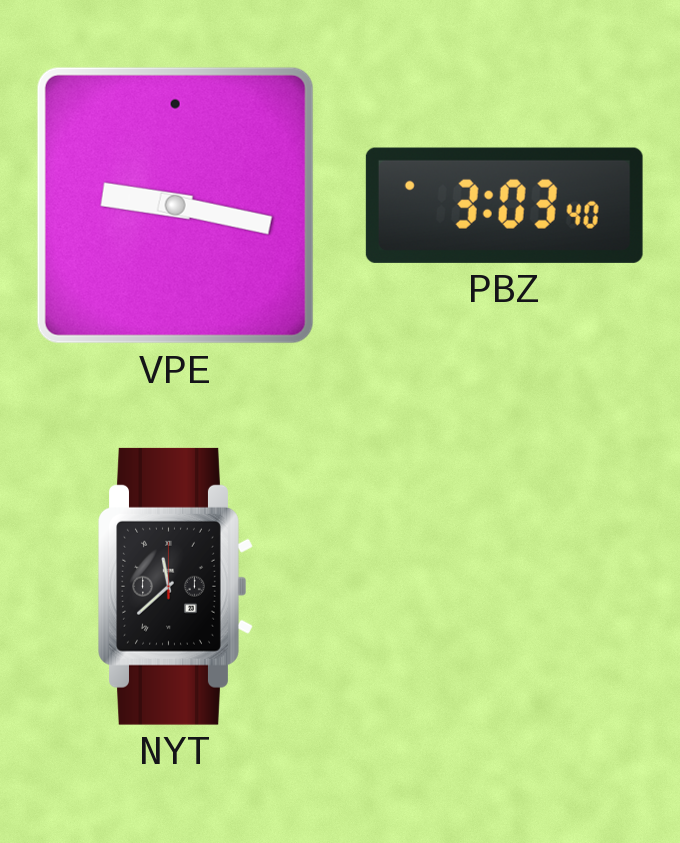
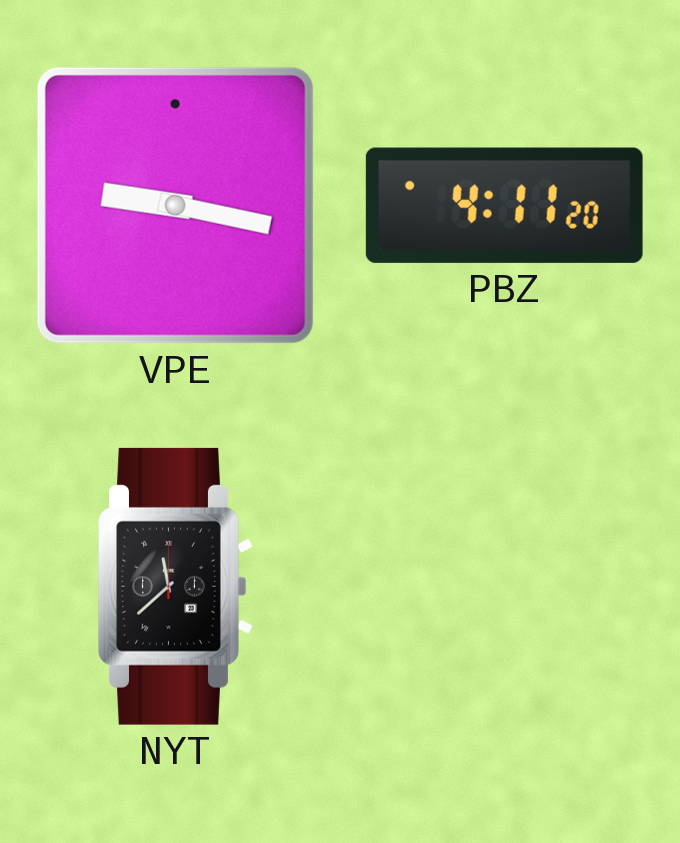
PBZ: 3:03 -> 4:11
